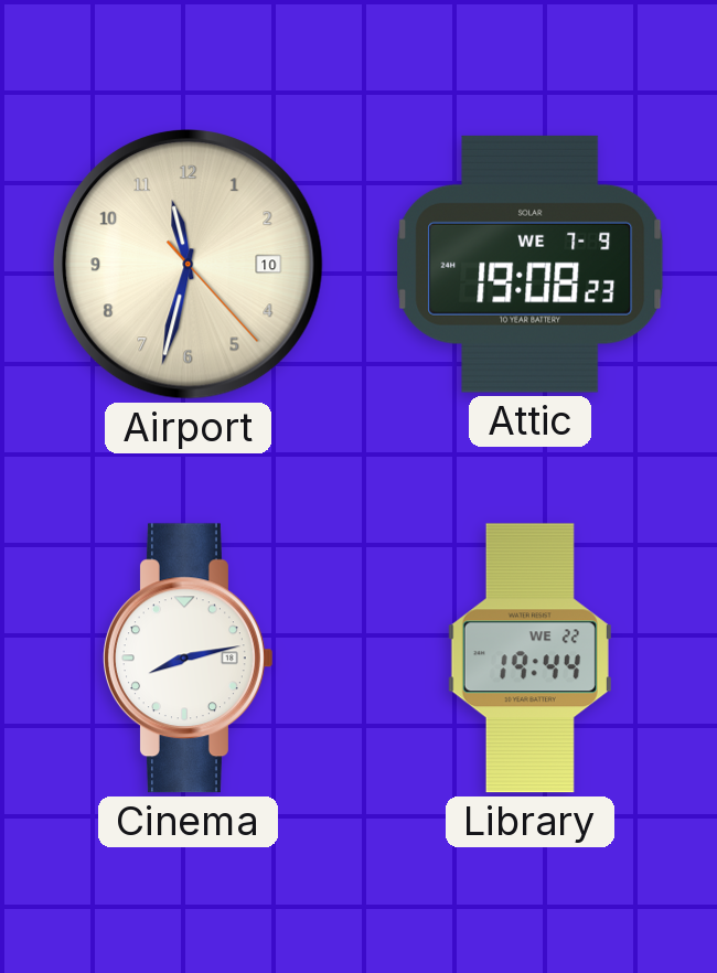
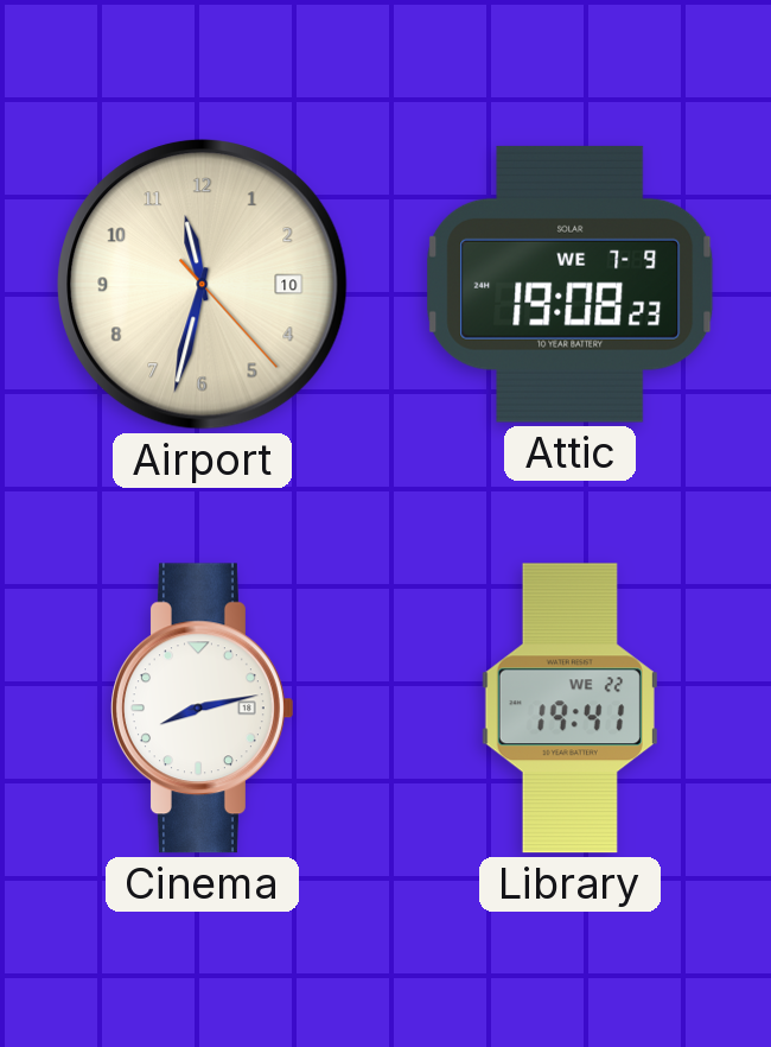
Library: 19:44 -> 19:41
